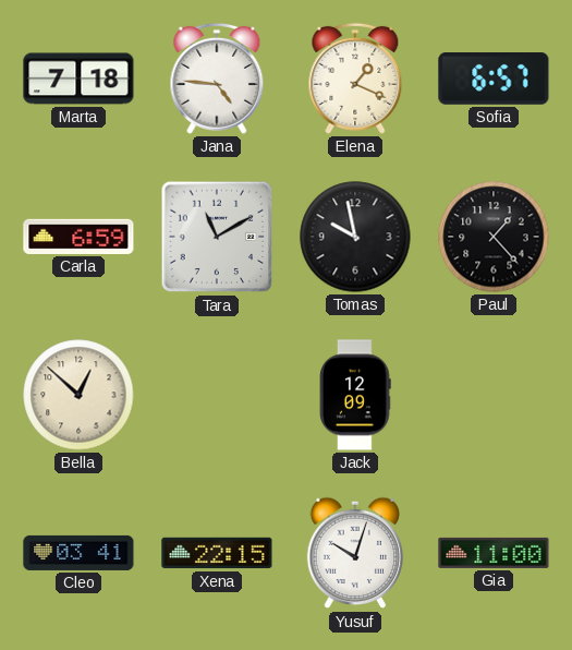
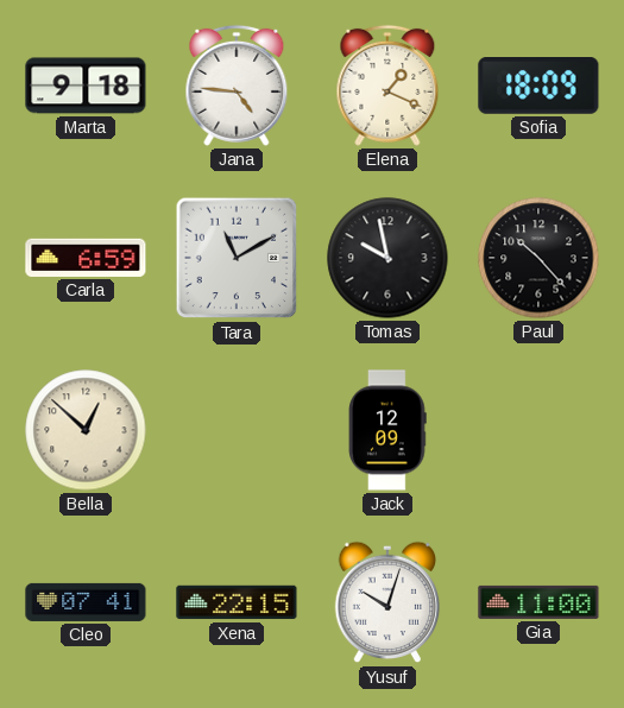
Marta: 7:18 -> 9:18
Sofia: 6:57 -> 18:09
Paul: 1:23 -> 10:23
Cleo: 03:41 -> 07:41
